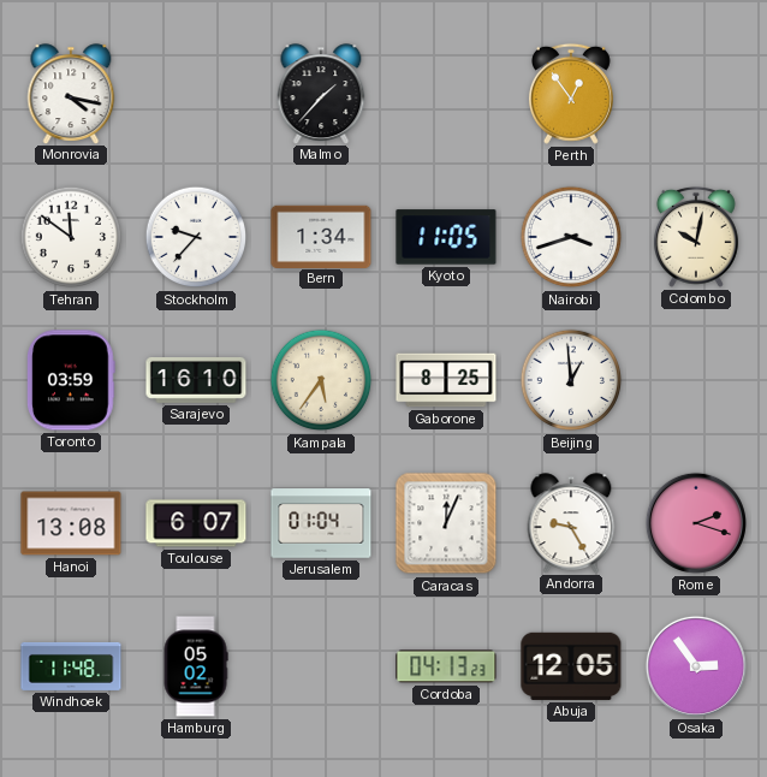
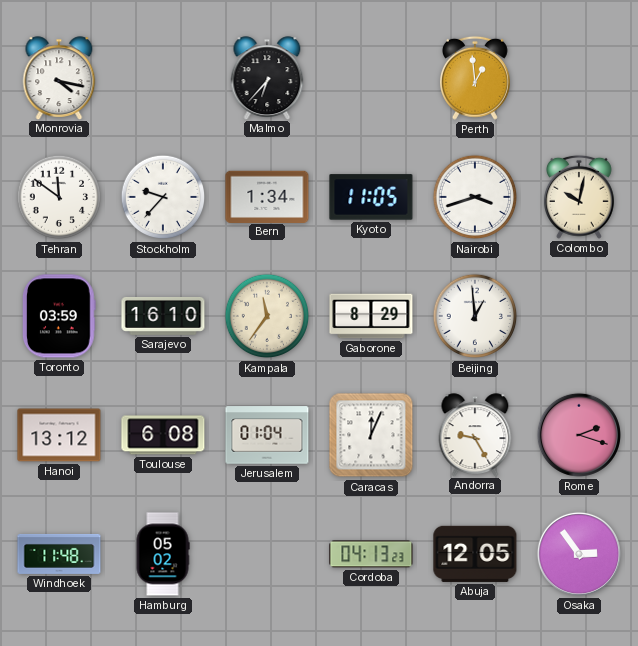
Malmo: 1:37 -> 6:37
Perth: 12:54 -> 12:59
Kampala: 5:36 -> 11:36
Gaborone: 8:25 -> 8:29
Hanoi: 13:08 -> 13:12
Toulouse: 6:07 -> 6:08
